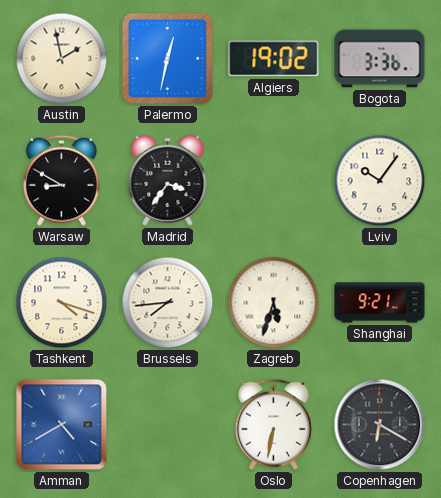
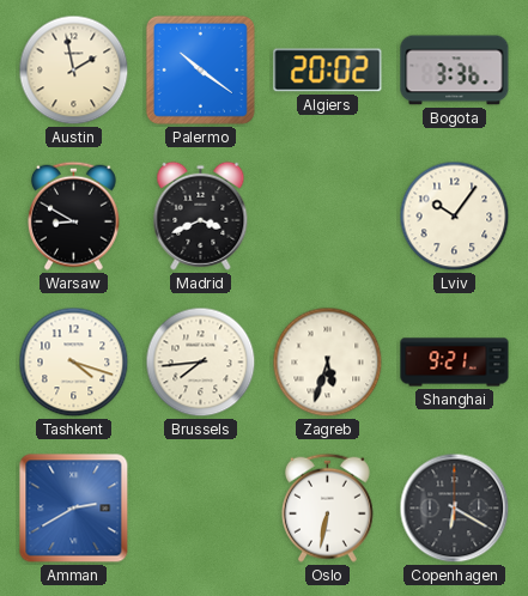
Palermo: 12:32 -> 10:21
Algiers: 19:02 -> 20:02
Madrid: 3:36 -> 3:41
Amman: 4:40 -> 2:40
